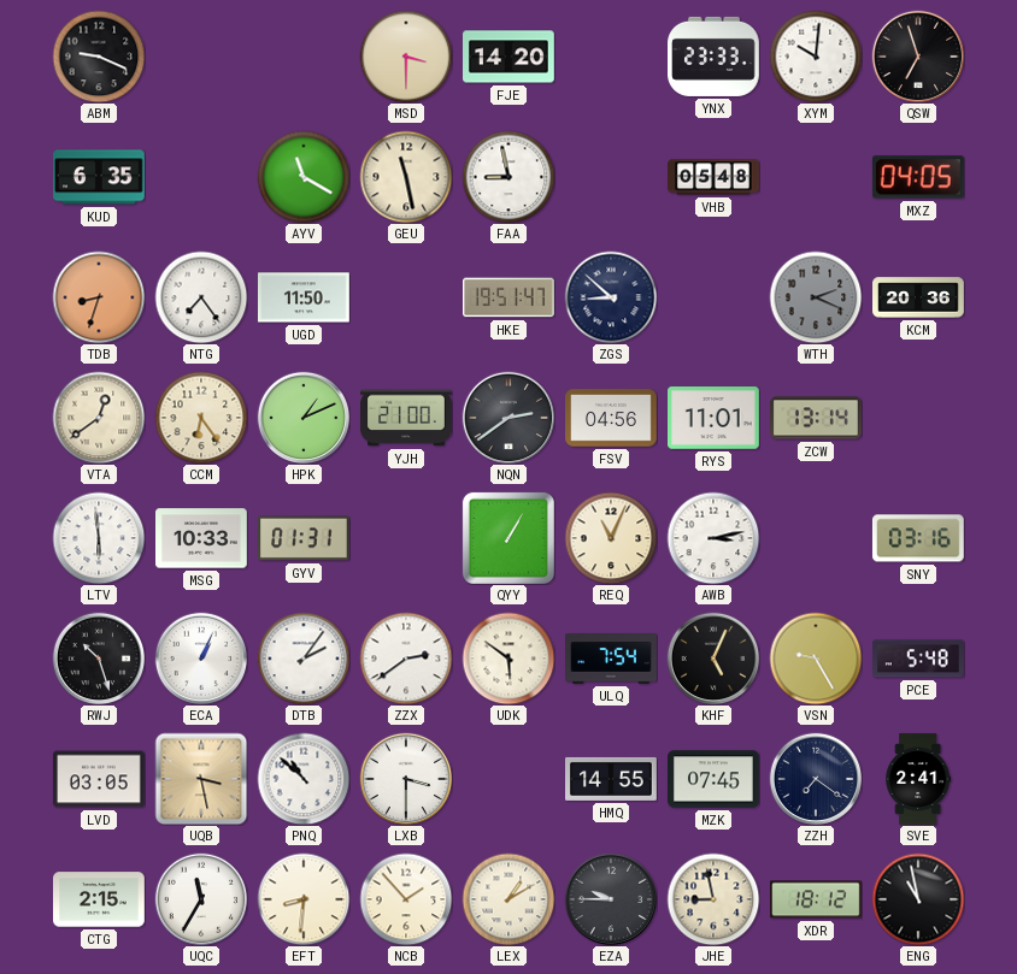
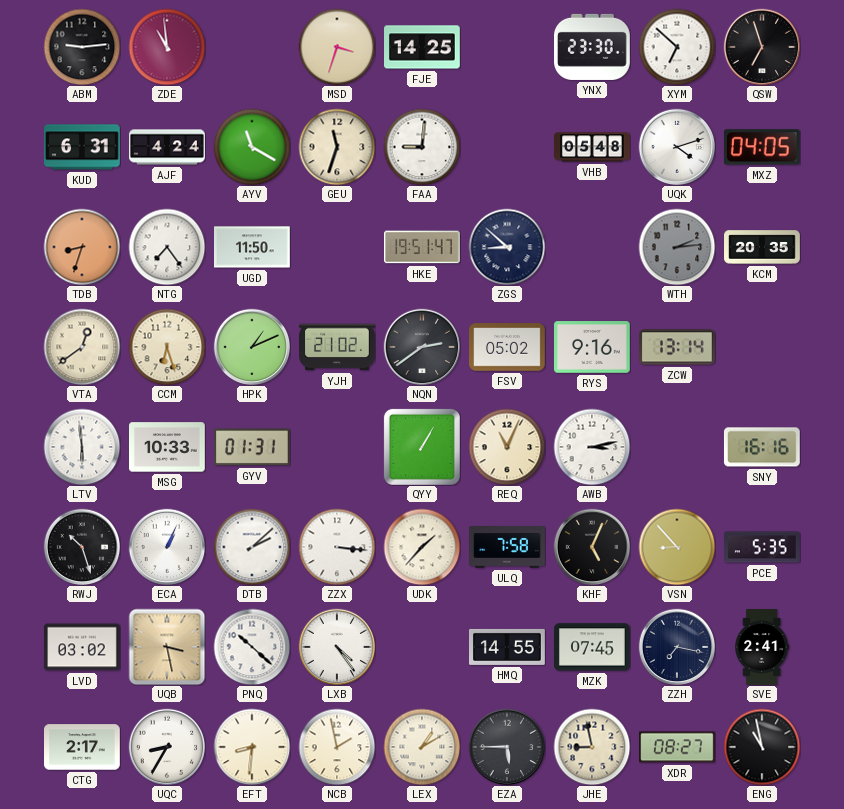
ABM: 9:19 -> 9:14
ZDE: none -> 10:59
MSD: 3:30 -> 3:33
FJE: 14:20 -> 14:25
YNX: 23:33 -> 23:30
XYM: 10:01 -> 6:52
KUD: 6:35 -> 6:31
AJF: none -> 4:24
GEU: 11:28 -> 11:33
FAA: 8:58 -> 9:01
UQK: none -> 4:12
WTH: 2:19 -> 2:14
KCM: 20:36 -> 20:35
CCM: 6:24 -> 6:27
YJH: 21:00 -> 21:02
FSV: 04:56 -> 05:02
RYS: 11:01 -> 9:16
SNY: 03:16 -> 16:16
DTB: 2:06 -> 2:08
ZZX: 2:39 -> 3:16
UDK: 5:51 -> 1:37
ULQ: 7:54 -> 7:58
VSN: 9:25 -> 8:53
PCE: 5:48 -> 5:35
LVD: 03:05 -> 03:02
PNQ: 10:52 -> 10:22
LXB: 3:30 -> 4:24
ZZH: 7:21 -> 7:17
CTG: 2:15 -> 2:17
UQC: 11:35 -> 8:35
NCB: 1:53 -> 1:58
EZA: 9:45 -> 5:45
XDR: 18:12 -> 08:27
